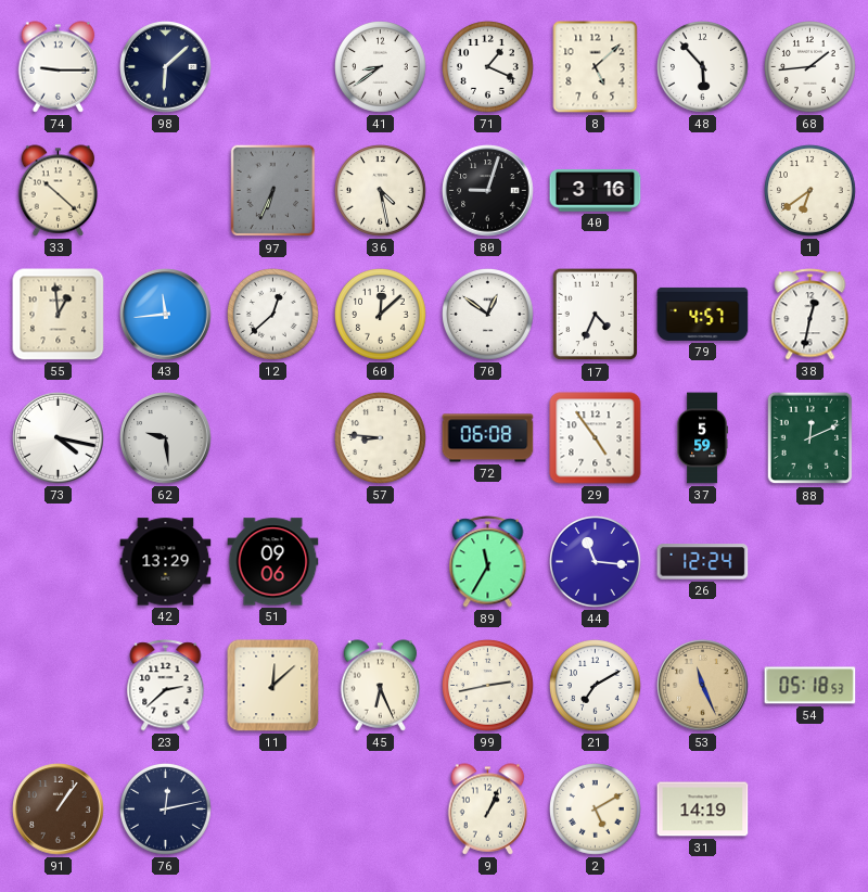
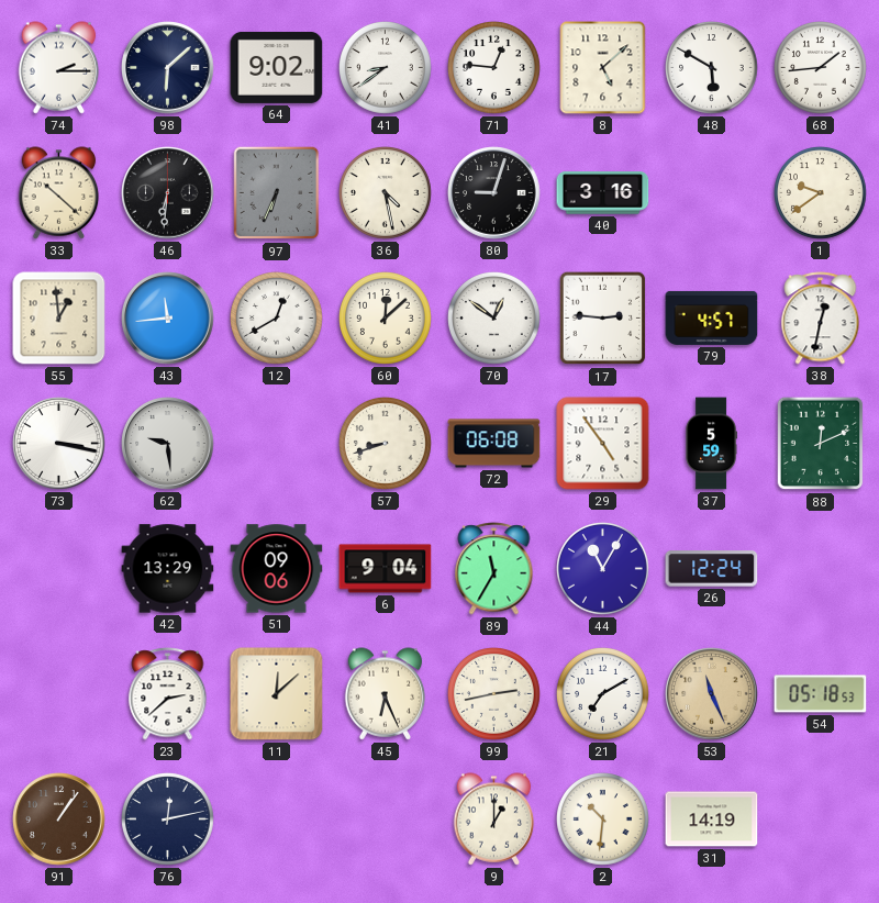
74: 9:15 -> 2:15
64: none -> 9:02
71: 1:19 -> 12:46
48: 5:53 -> 5:50
46: none -> 6:31
1: 6:39 -> 9:39
12: 12:38 -> 12:40
17: 4:34 -> 2:46
73: 4:17 -> 3:17
57: 8:46 -> 8:42
6: none -> 9:04
44: 11:16 -> 11:05
9: 1:04 -> 1:00
2: 5:10 -> 10:31
